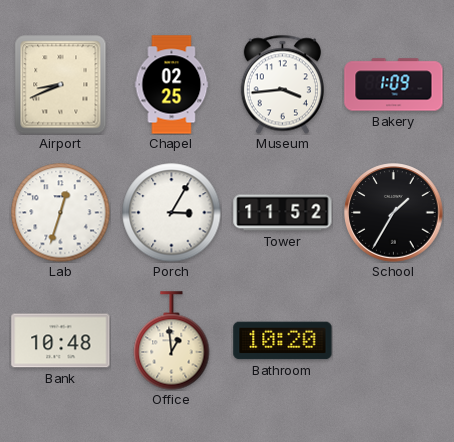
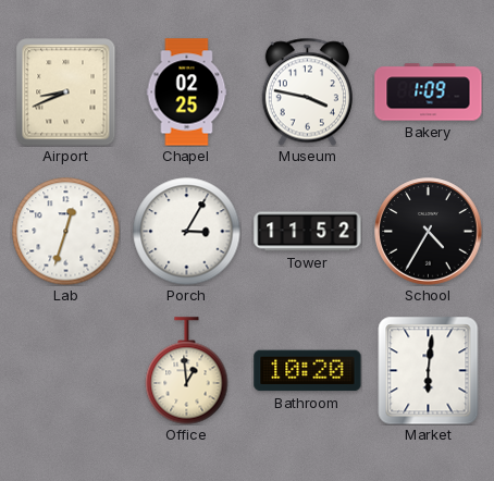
Museum: 3:44 -> 3:47
School: 1:35 -> 4:35
Bank: 10:48 -> none
Market: none -> 6:01
